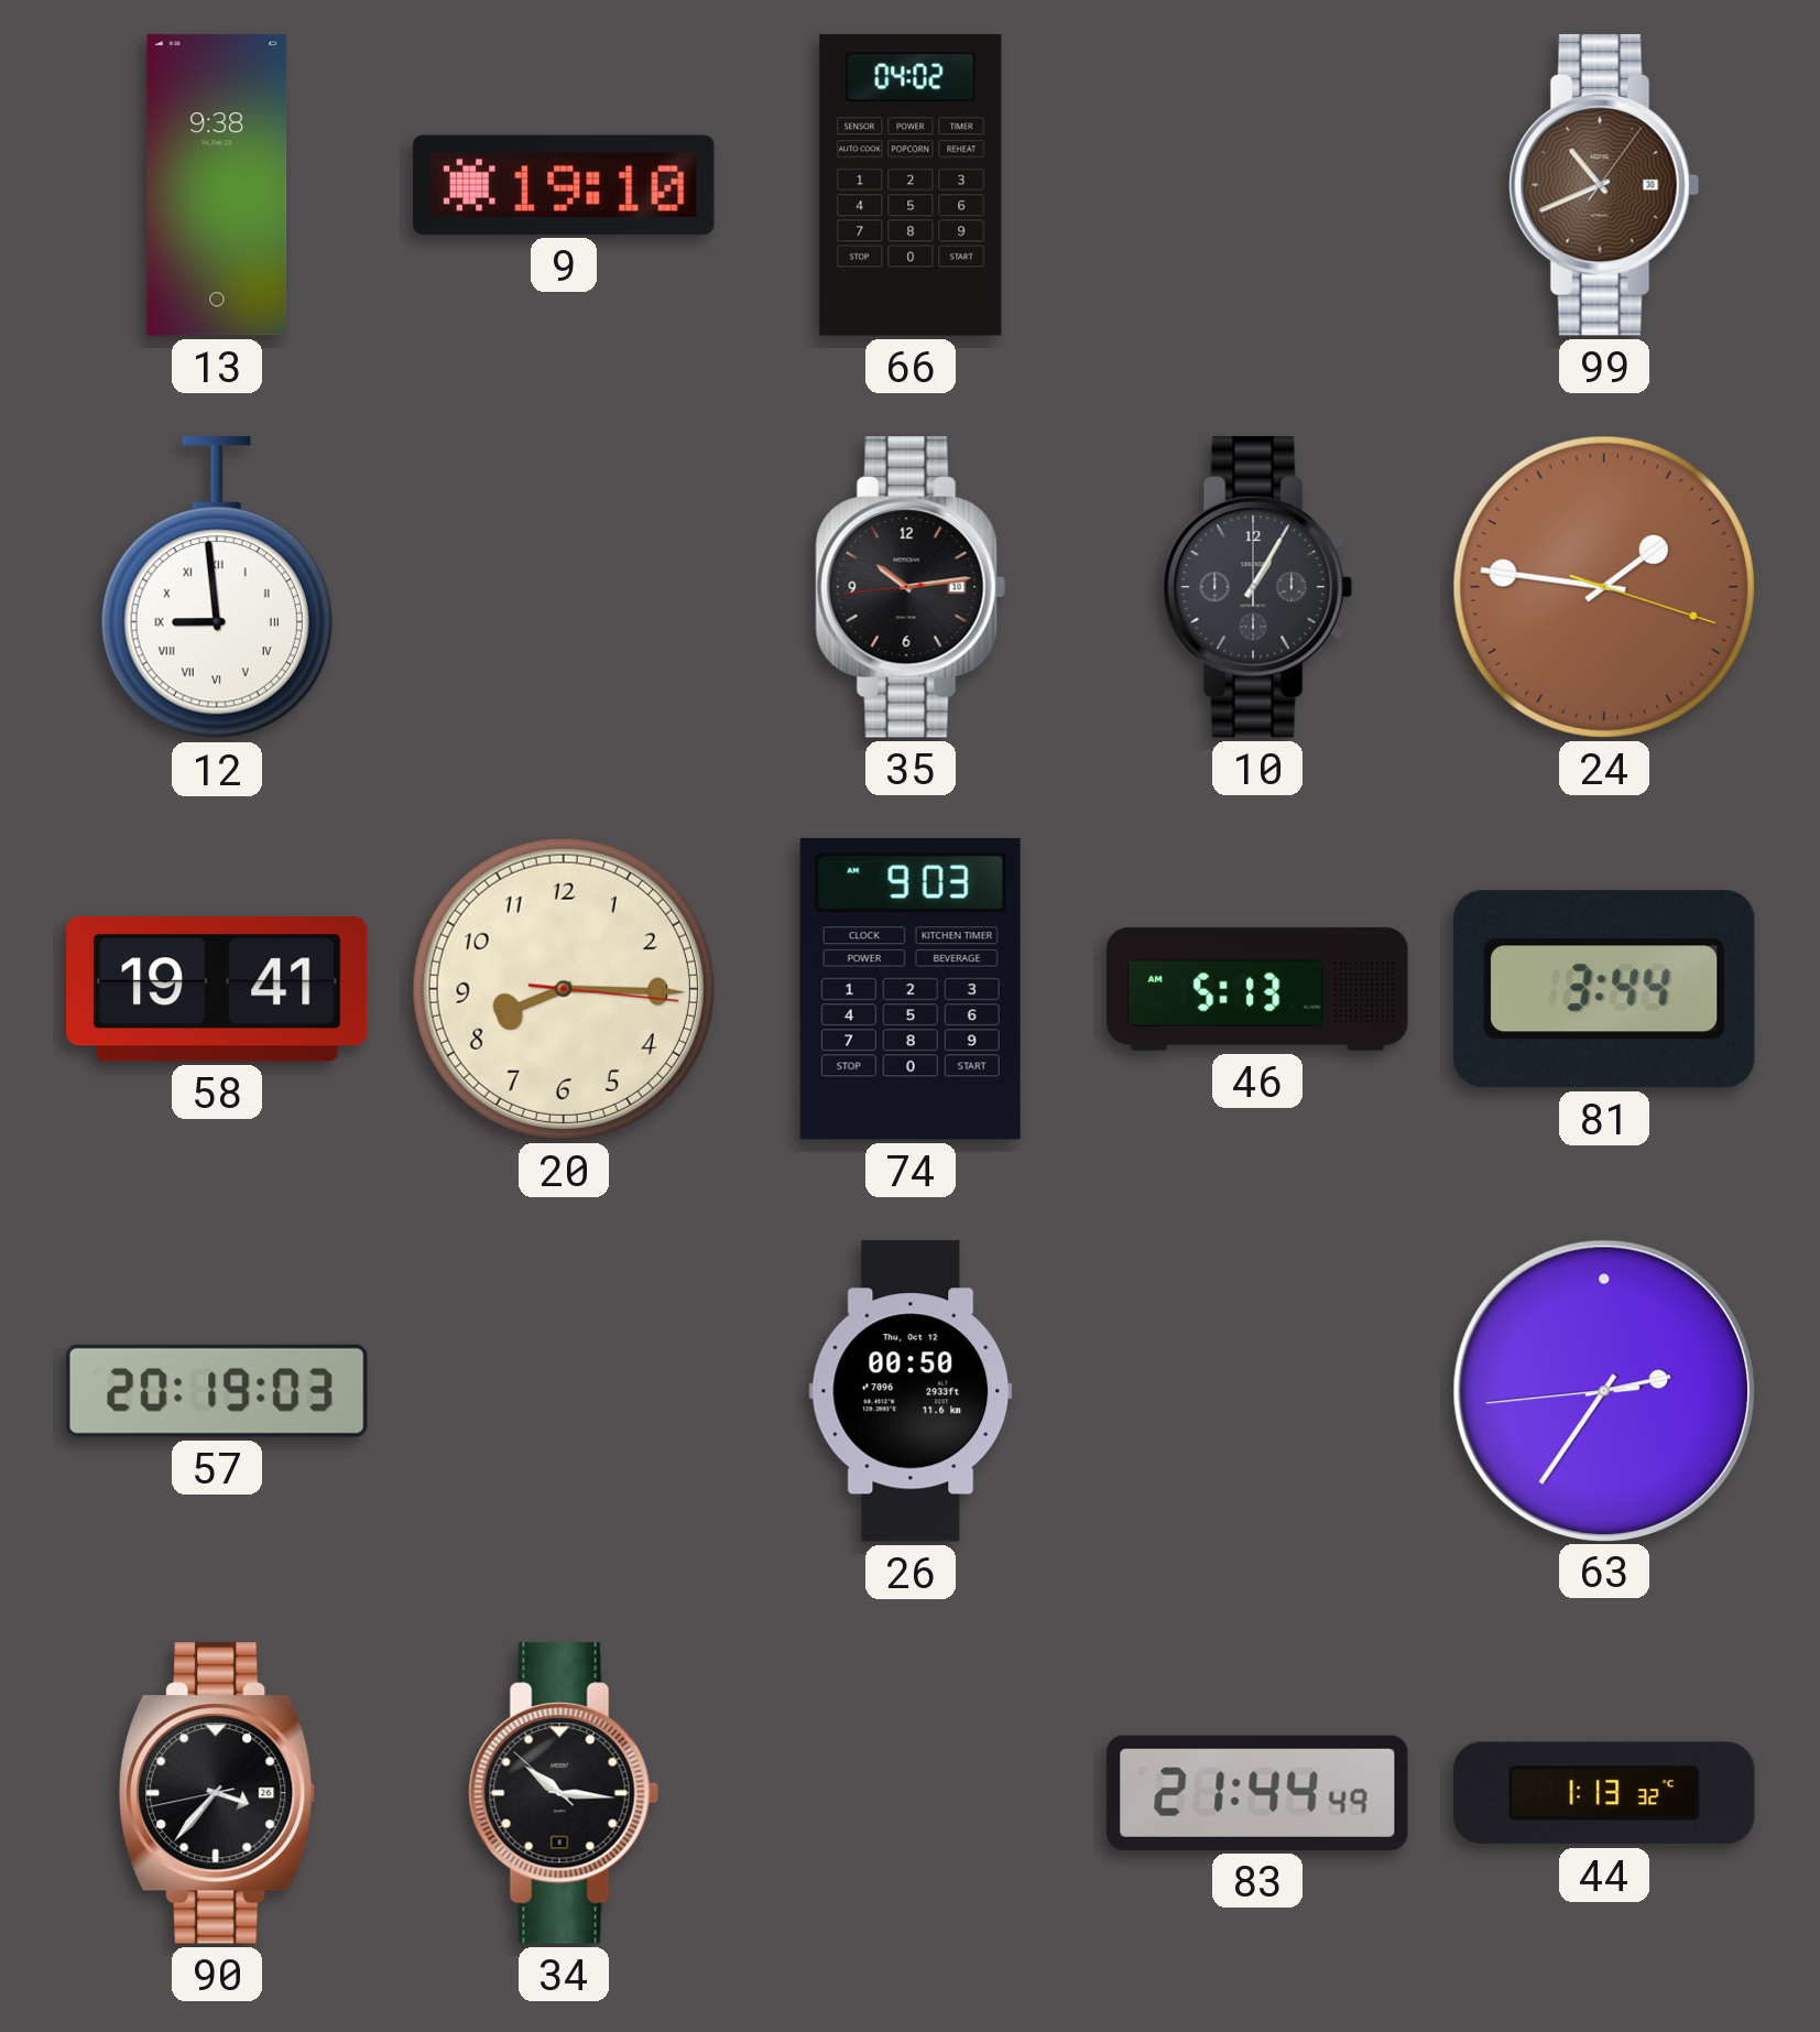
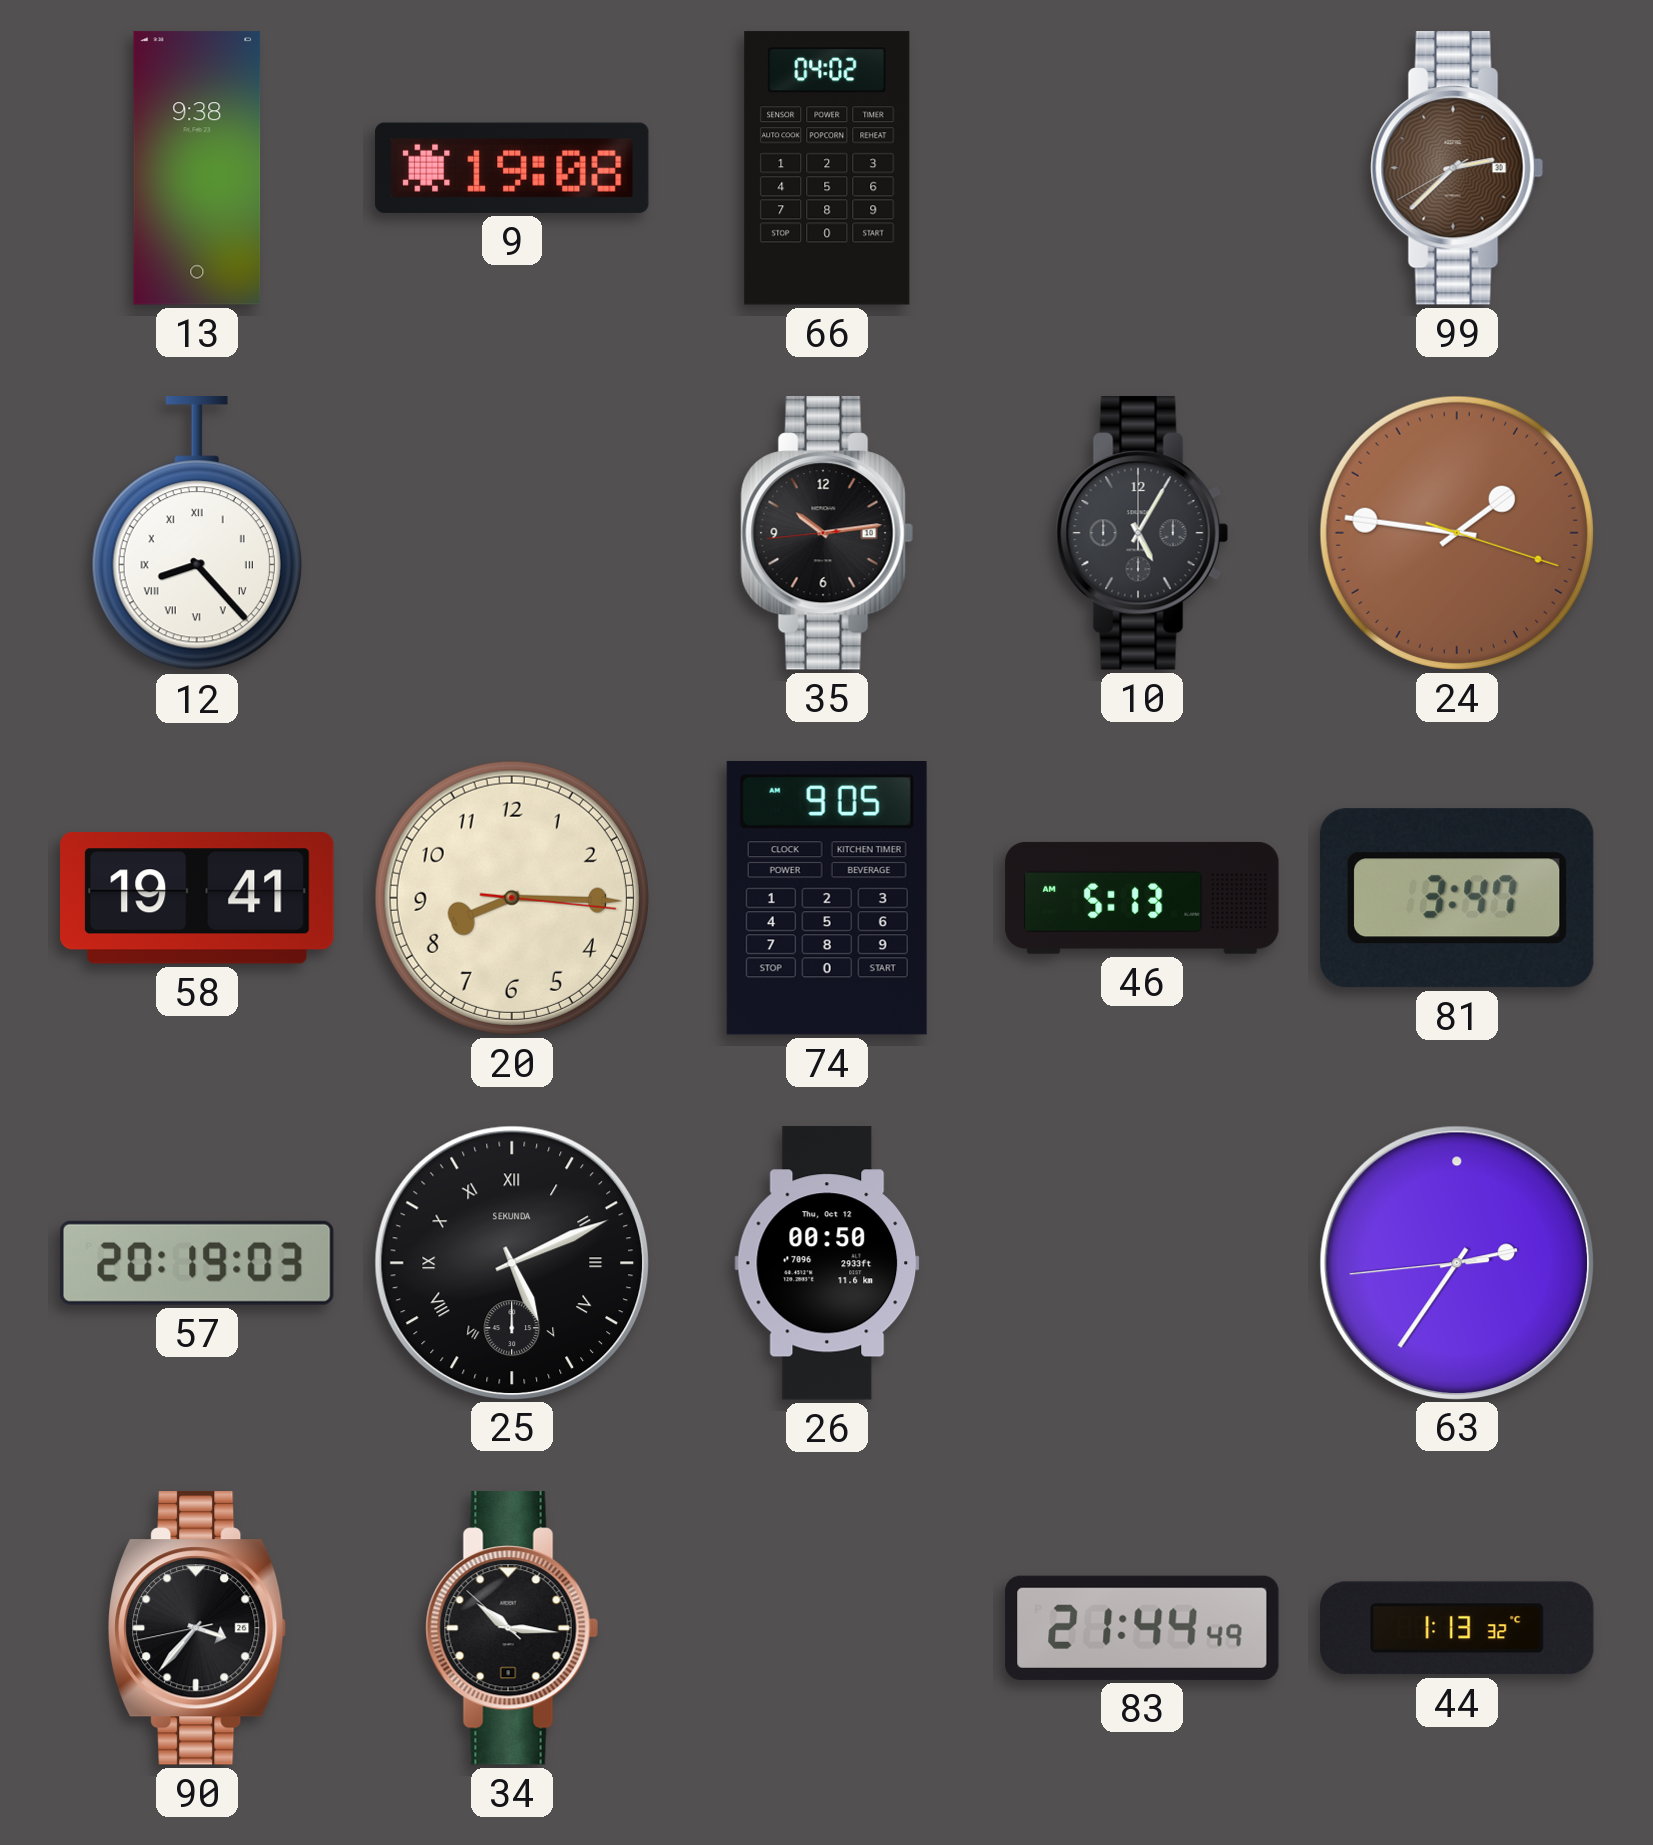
9: 19:10 -> 19:08
99: 10:41 -> 2:37
12: 8:59 -> 8:23
10: 1:05 -> 5:05
74: 9:03 -> 9:05
81: 3:44 -> 3:47
25: none -> 5:11
